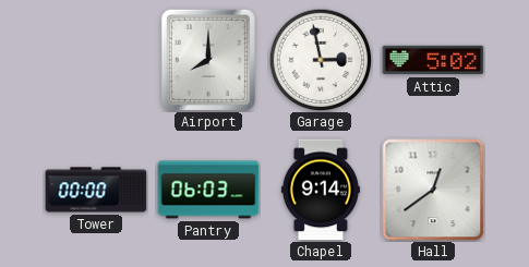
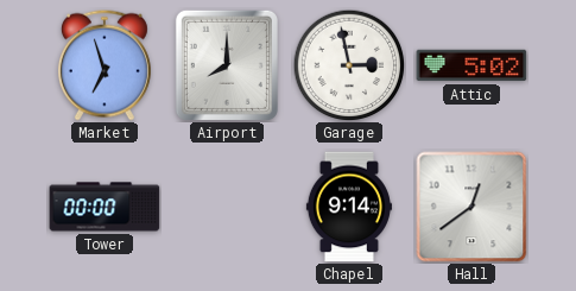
Market: none -> 6:57
Pantry: 06:03 -> none
